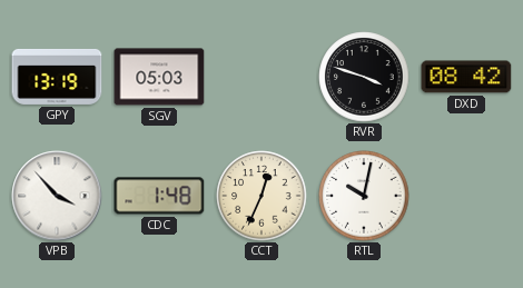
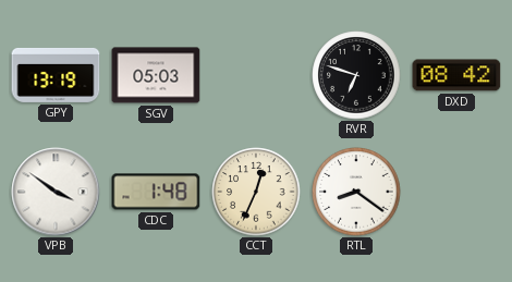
RVR: 3:48 -> 6:48
VPB: 3:53 -> 3:51
RTL: 10:02 -> 8:21
